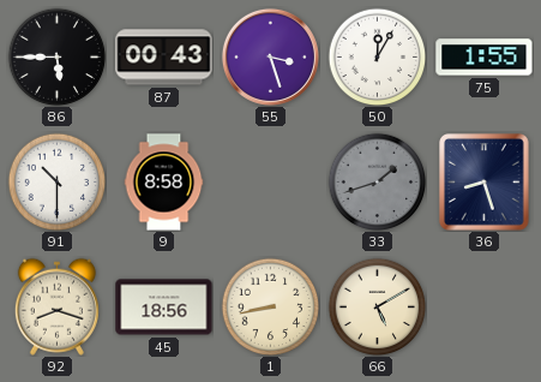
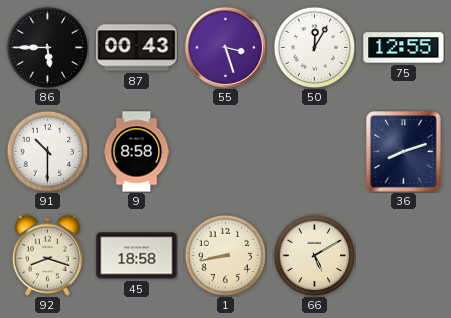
75: 1:55 -> 12:55
33: 1:42 -> none
36: 8:27 -> 8:12
45: 18:56 -> 18:58
